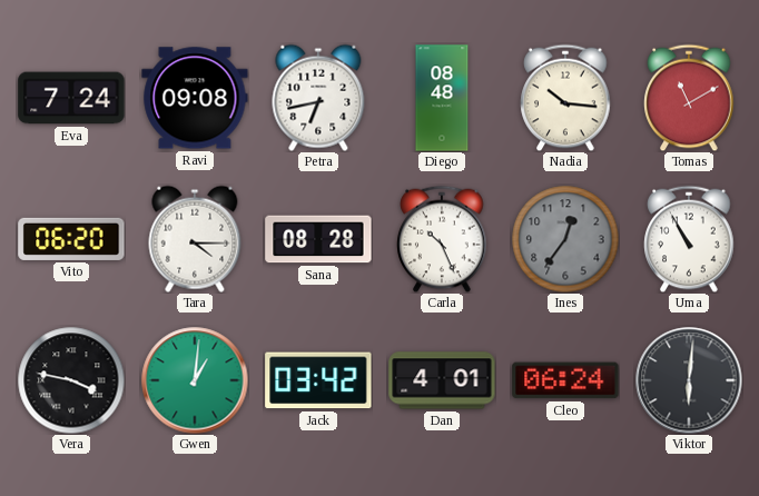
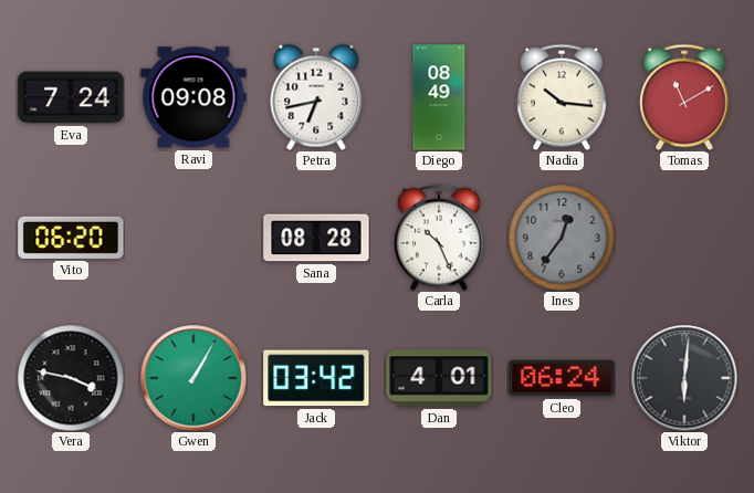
Diego: 08:48 -> 08:49
Tara: 4:15 -> none
Uma: 10:55 -> none
Gwen: 1:01 -> 1:05
